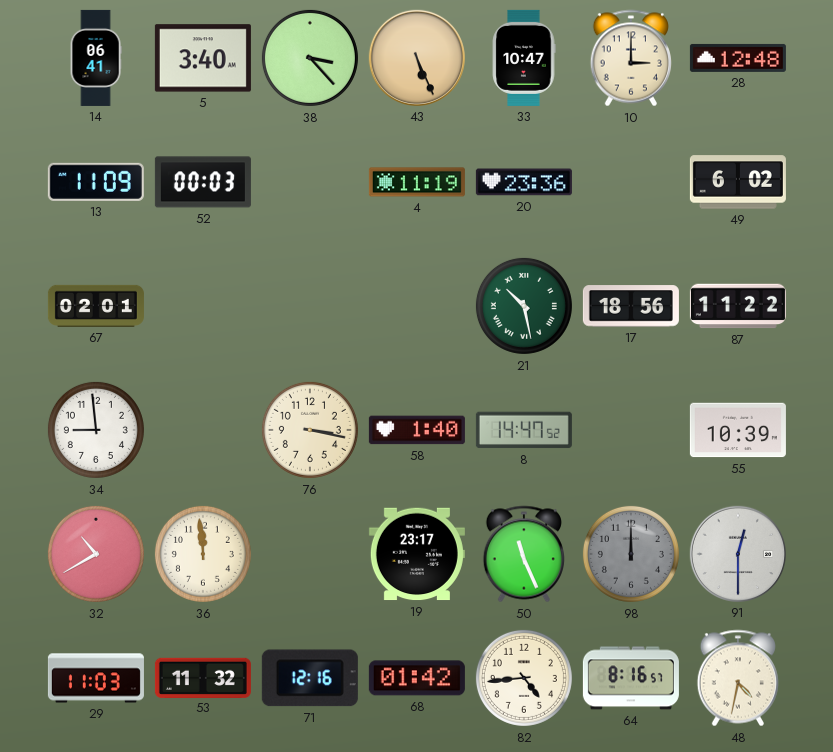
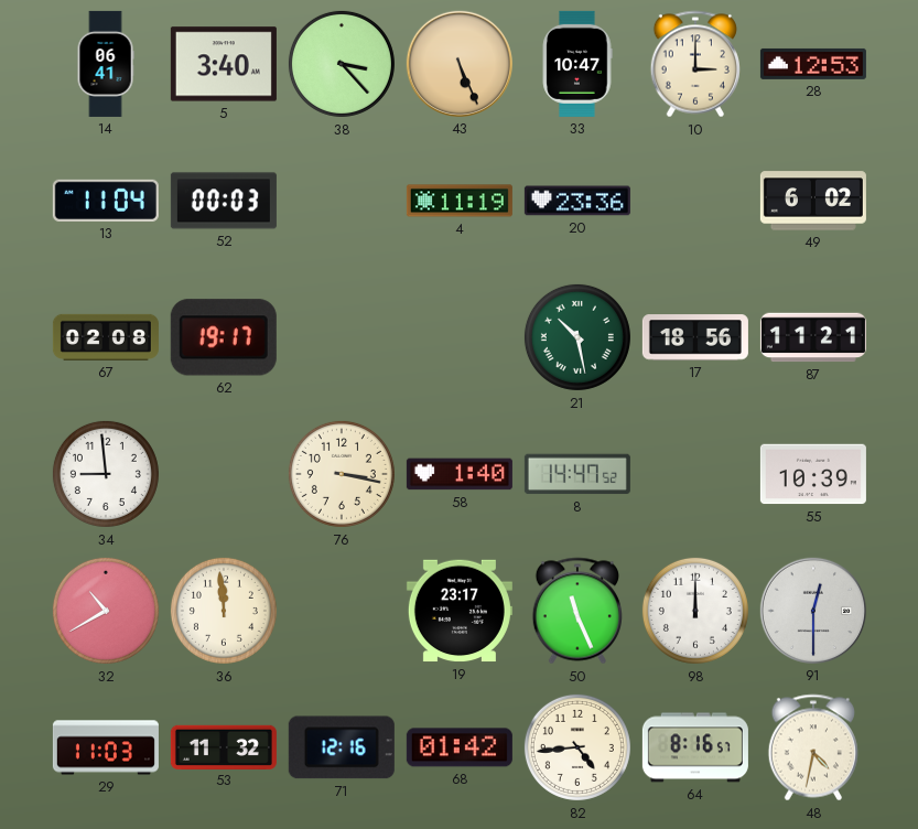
28: 12:48 -> 12:53
13: 11:09 -> 11:04
67: 02:01 -> 02:08
62: none -> 19:17
87: 11:22 -> 11:21
98 dial: grey -> white
